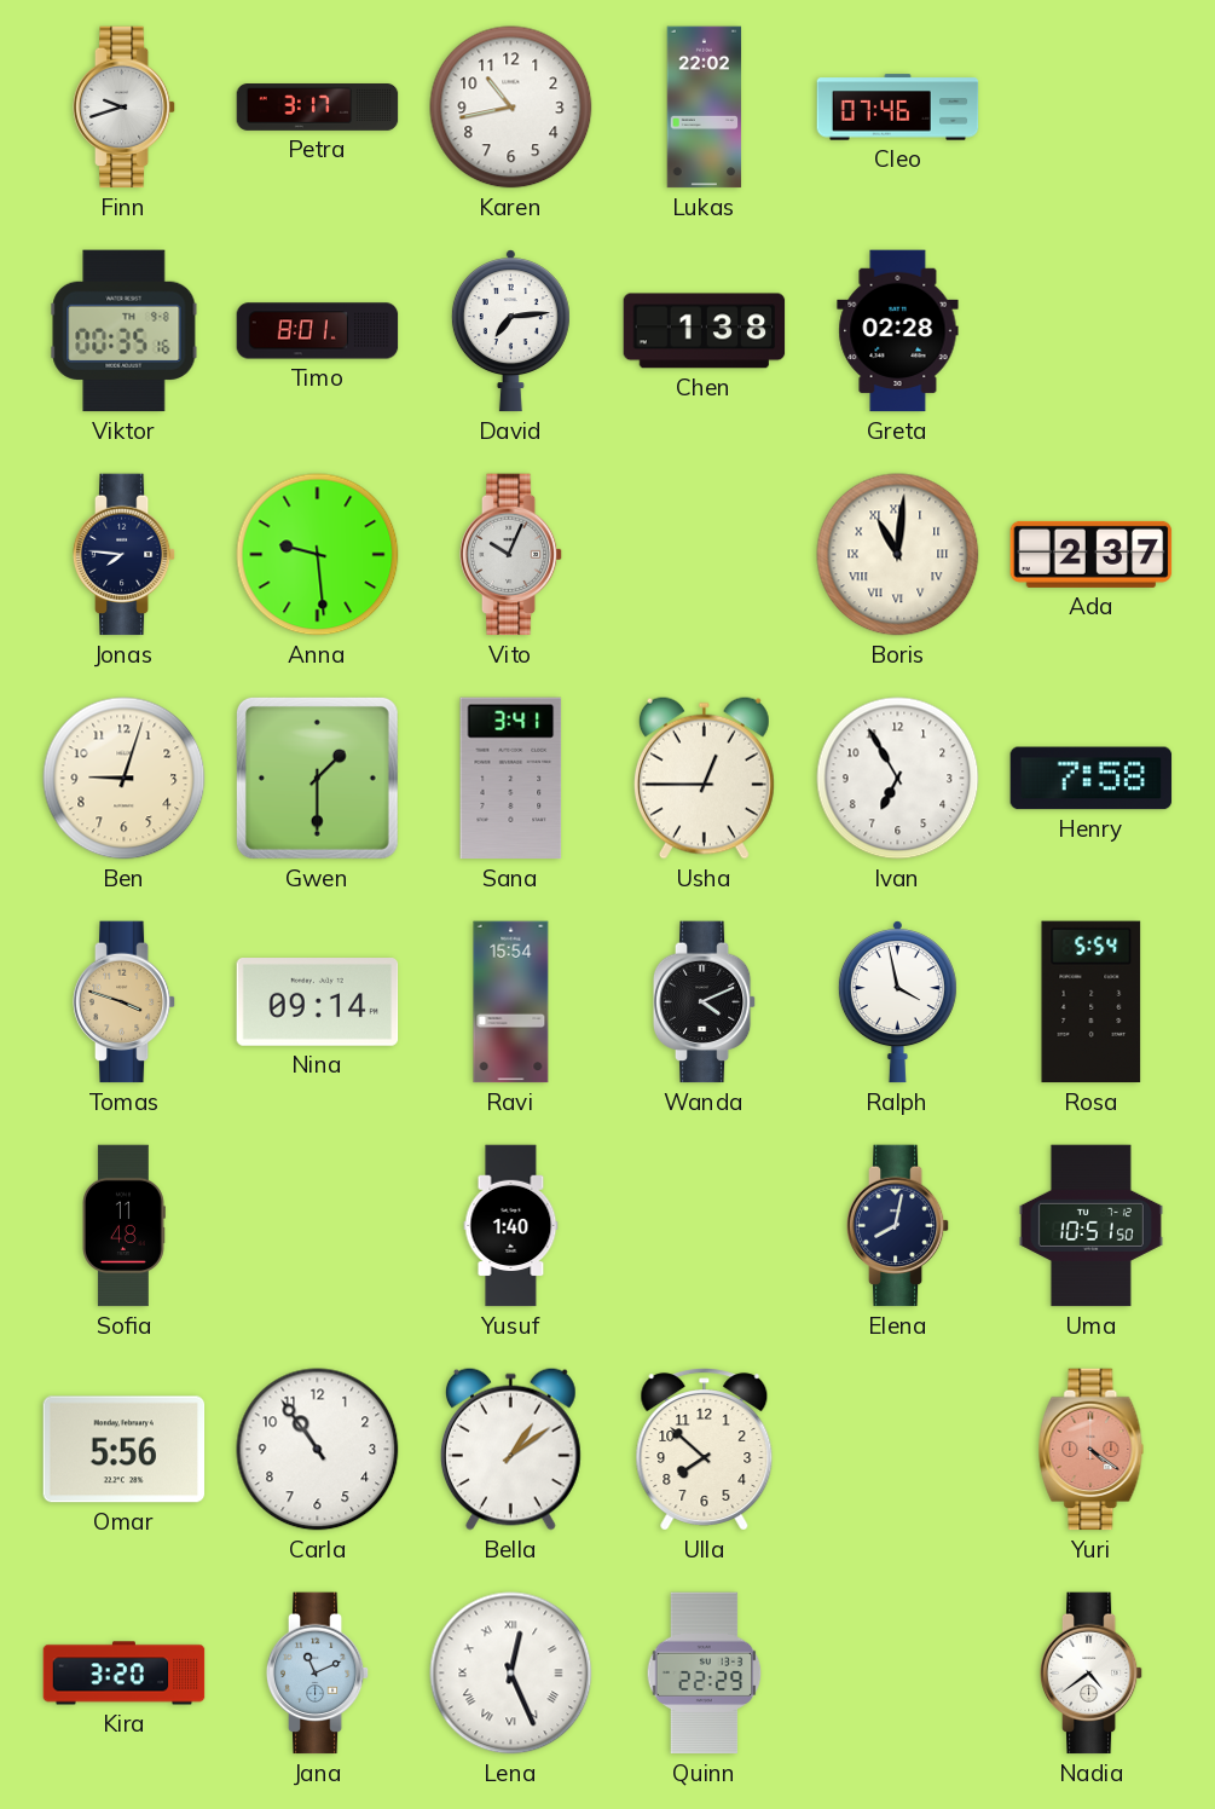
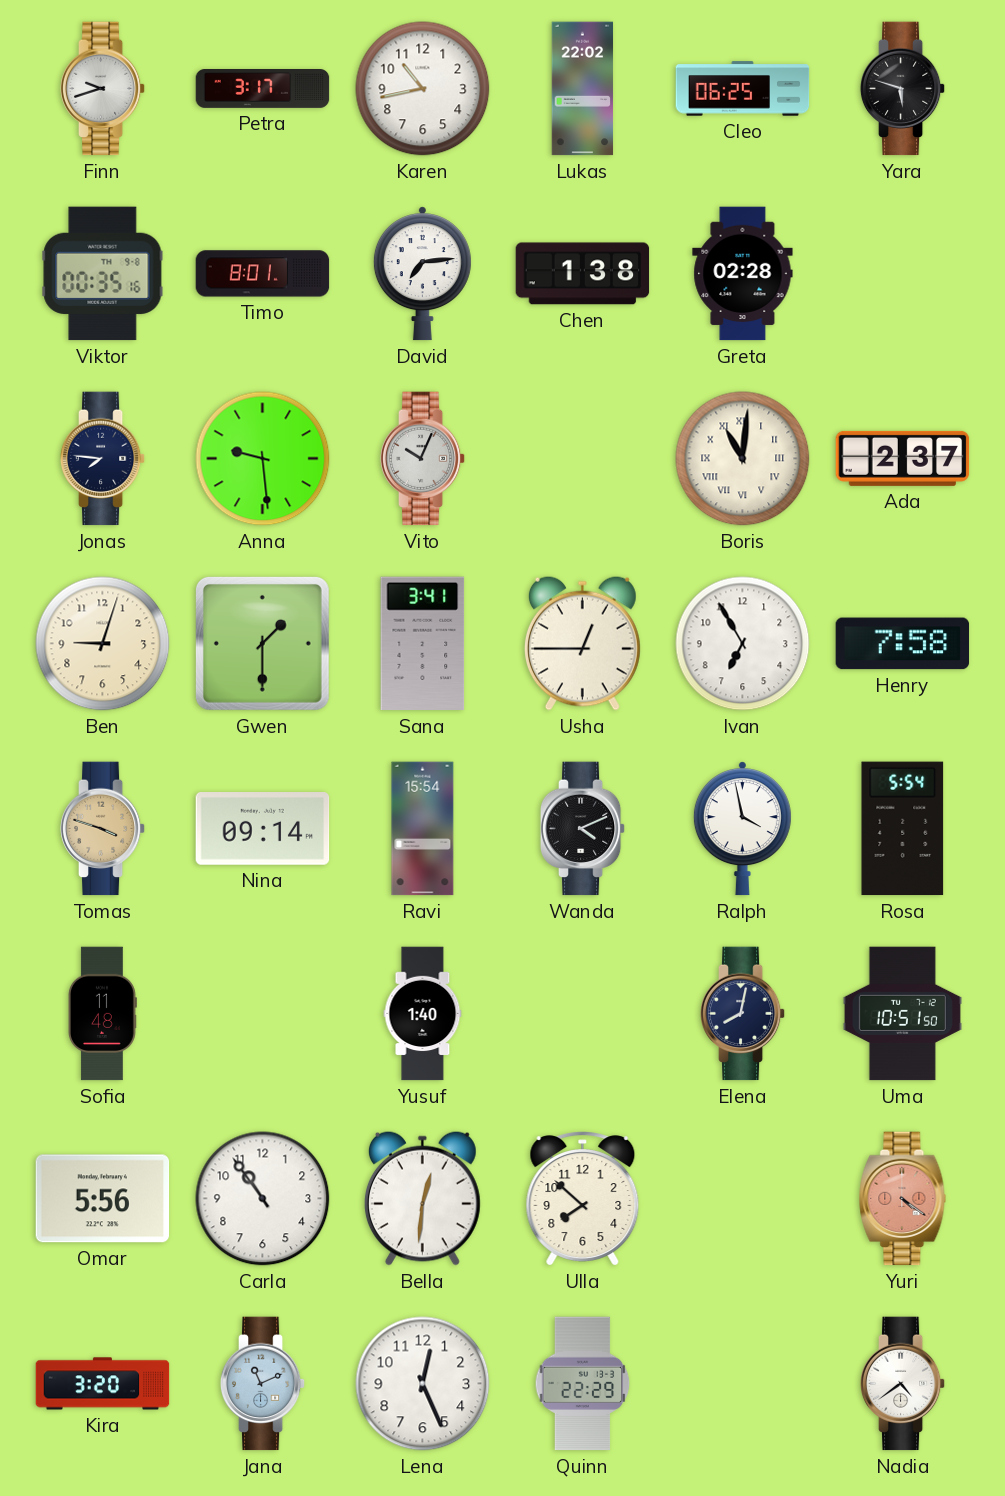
Cleo: 07:46 -> 06:25
Yara: none -> 5:48
Bella: 1:09 -> 12:31
Lena numerals: Roman -> Arabic
